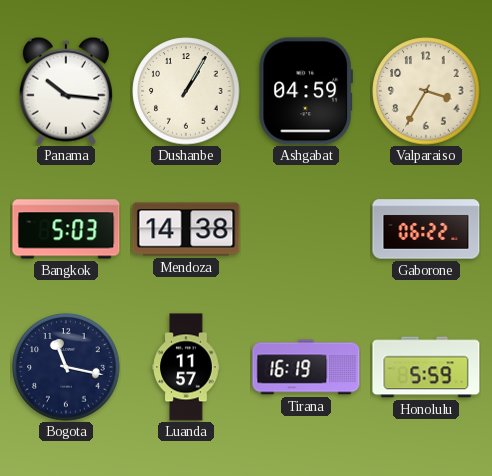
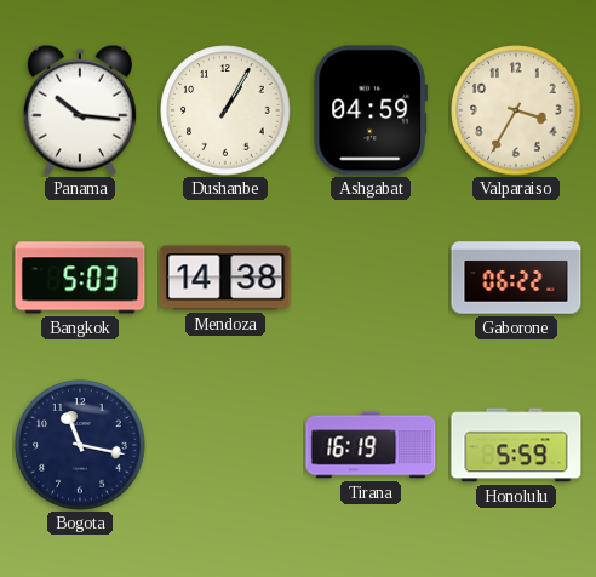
Luanda: 11:57 -> none
